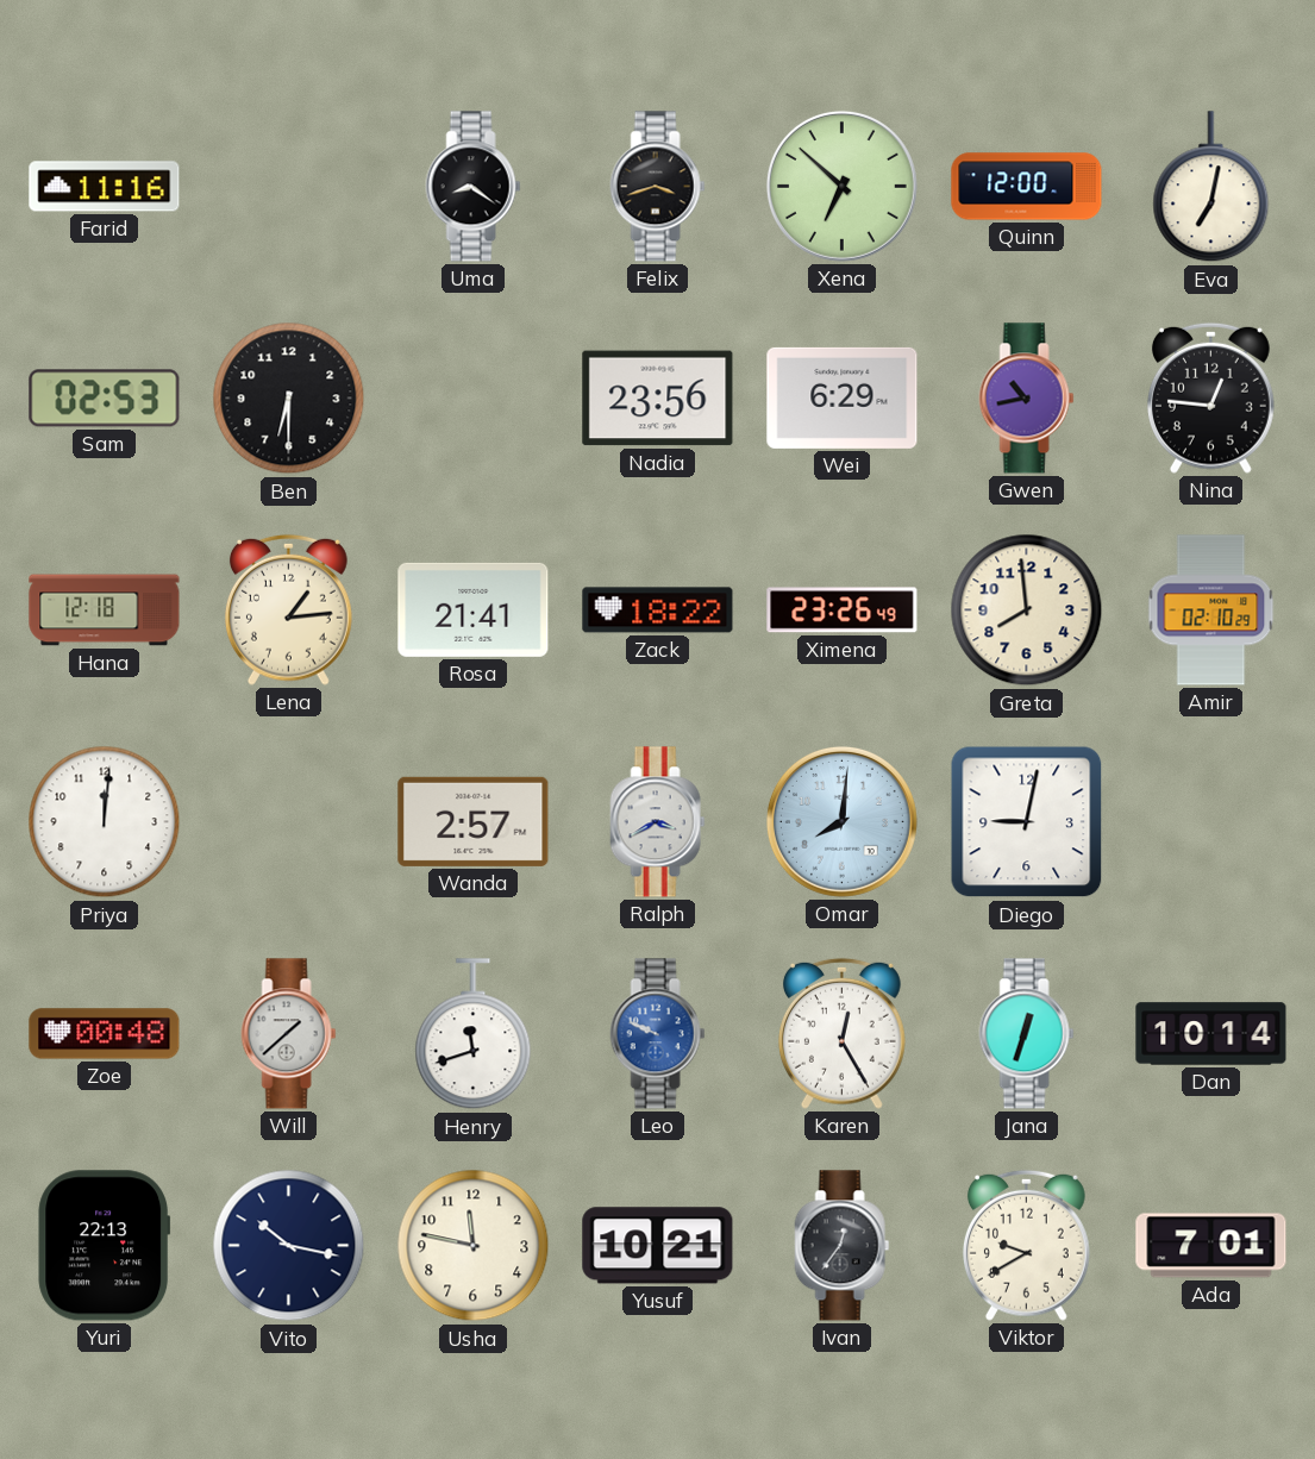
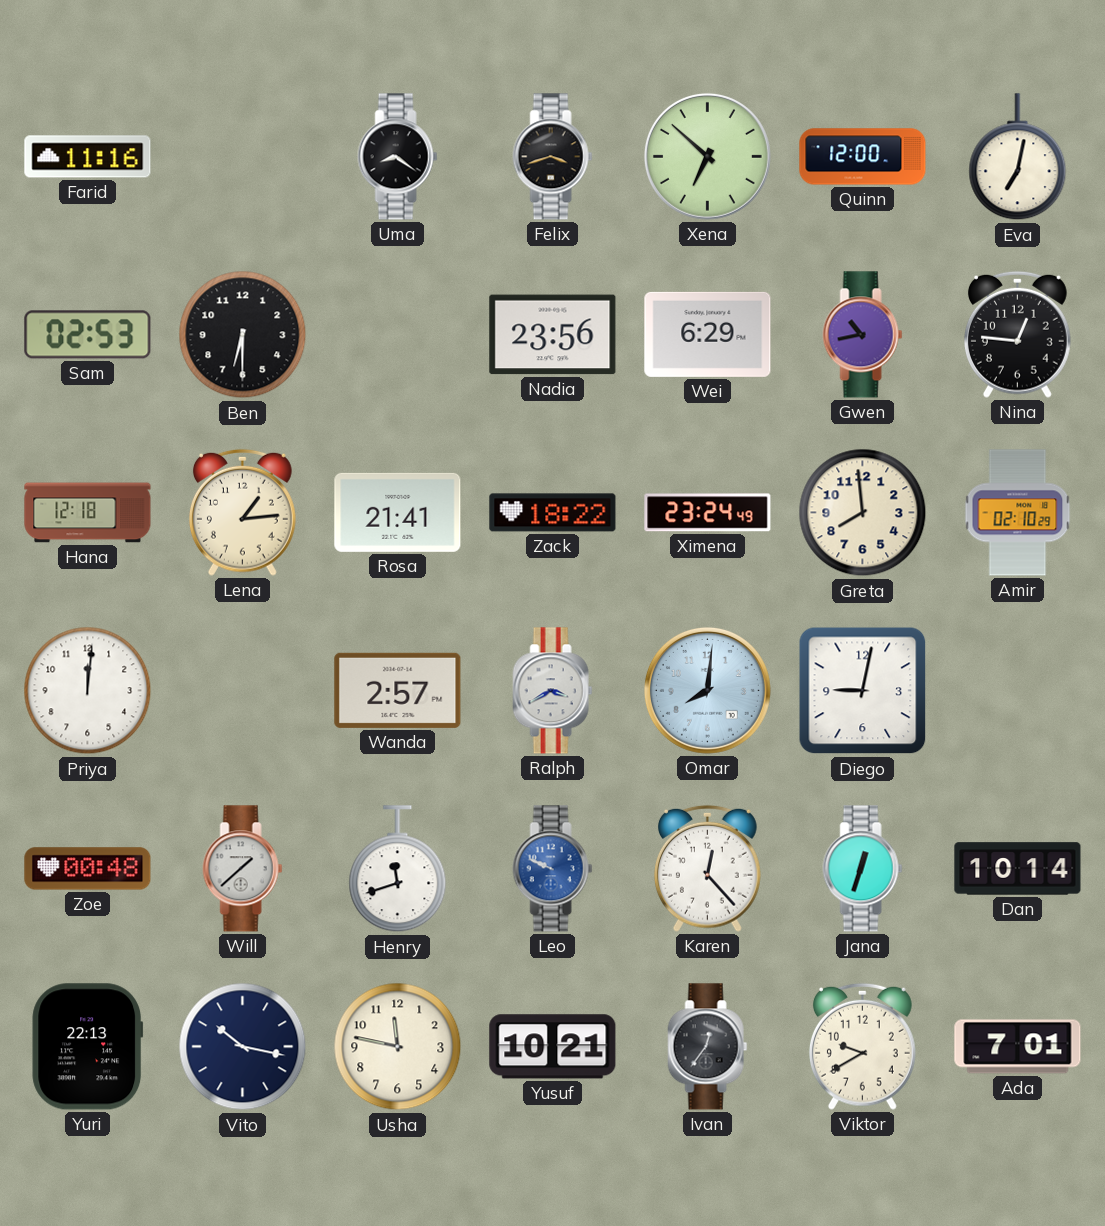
Ximena: 23:26 -> 23:24
Karen: 12:25 -> 12:23
